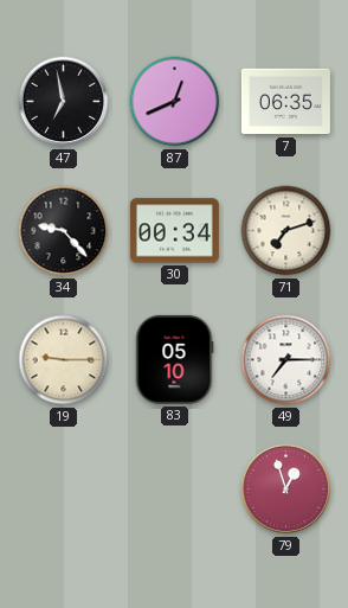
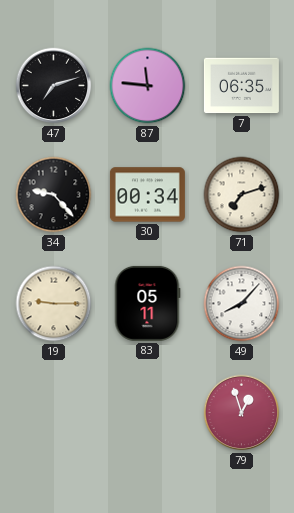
47: 6:58 -> 7:12
87: 12:41 -> 11:46
83: 05:10 -> 05:11
49: 7:15 -> 8:07
